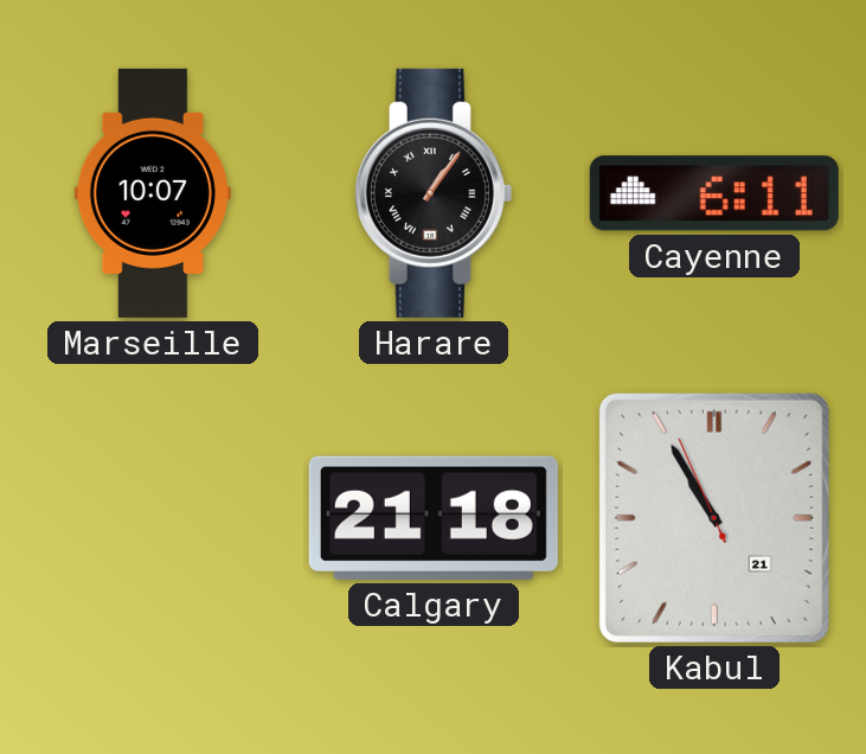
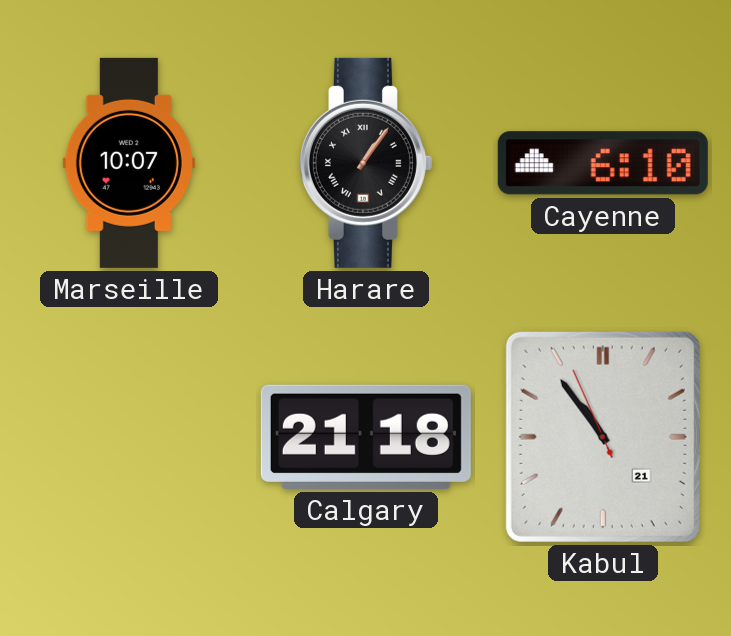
Cayenne: 6:11 -> 6:10
Kabul: 10:54 -> 10:53
